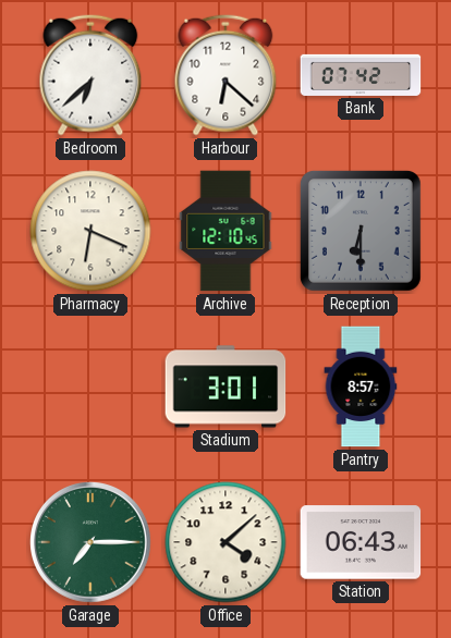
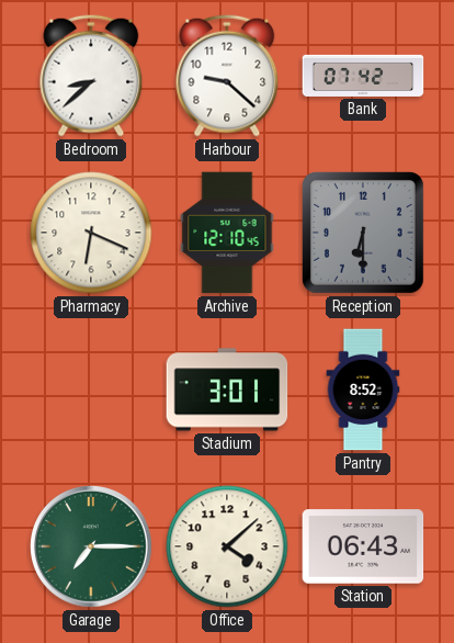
Bedroom: 6:38 -> 8:38
Harbour: 6:22 -> 9:22
Pantry: 8:57 -> 8:52
